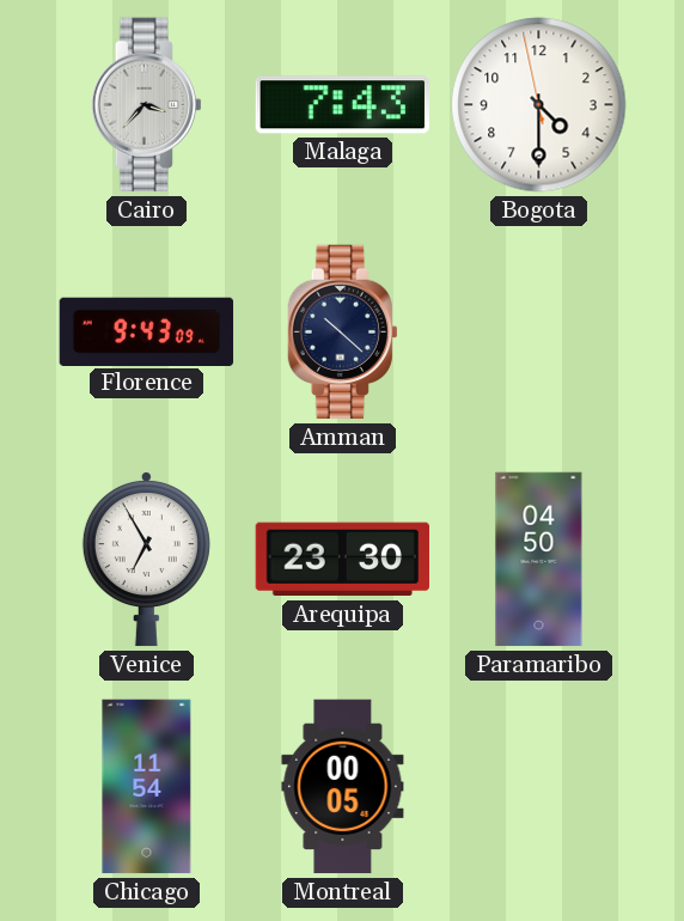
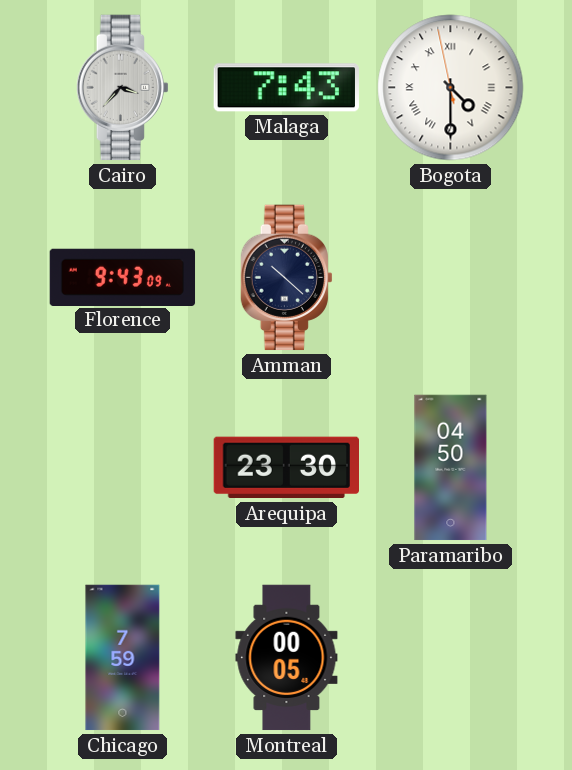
Bogota numerals: Arabic -> Roman
Venice: 6:55 -> none
Chicago: 11:54 -> 7:59
